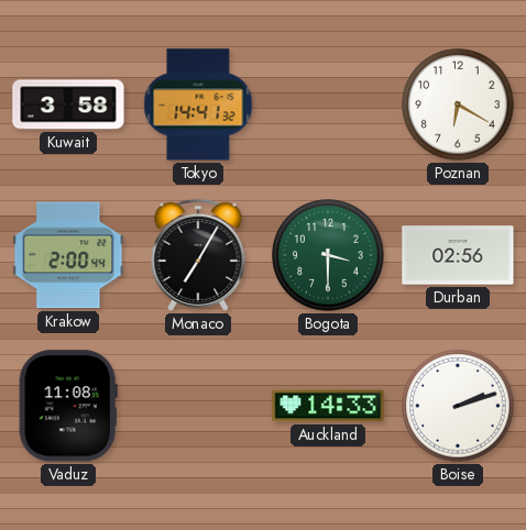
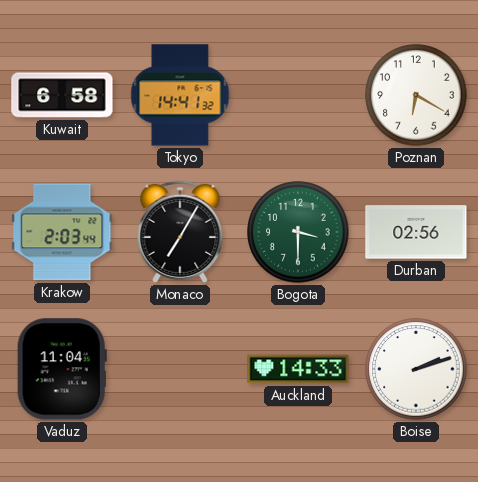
Kuwait: 3:58 -> 6:58
Krakow: 2:00 -> 2:03
Vaduz: 11:08 -> 11:04
